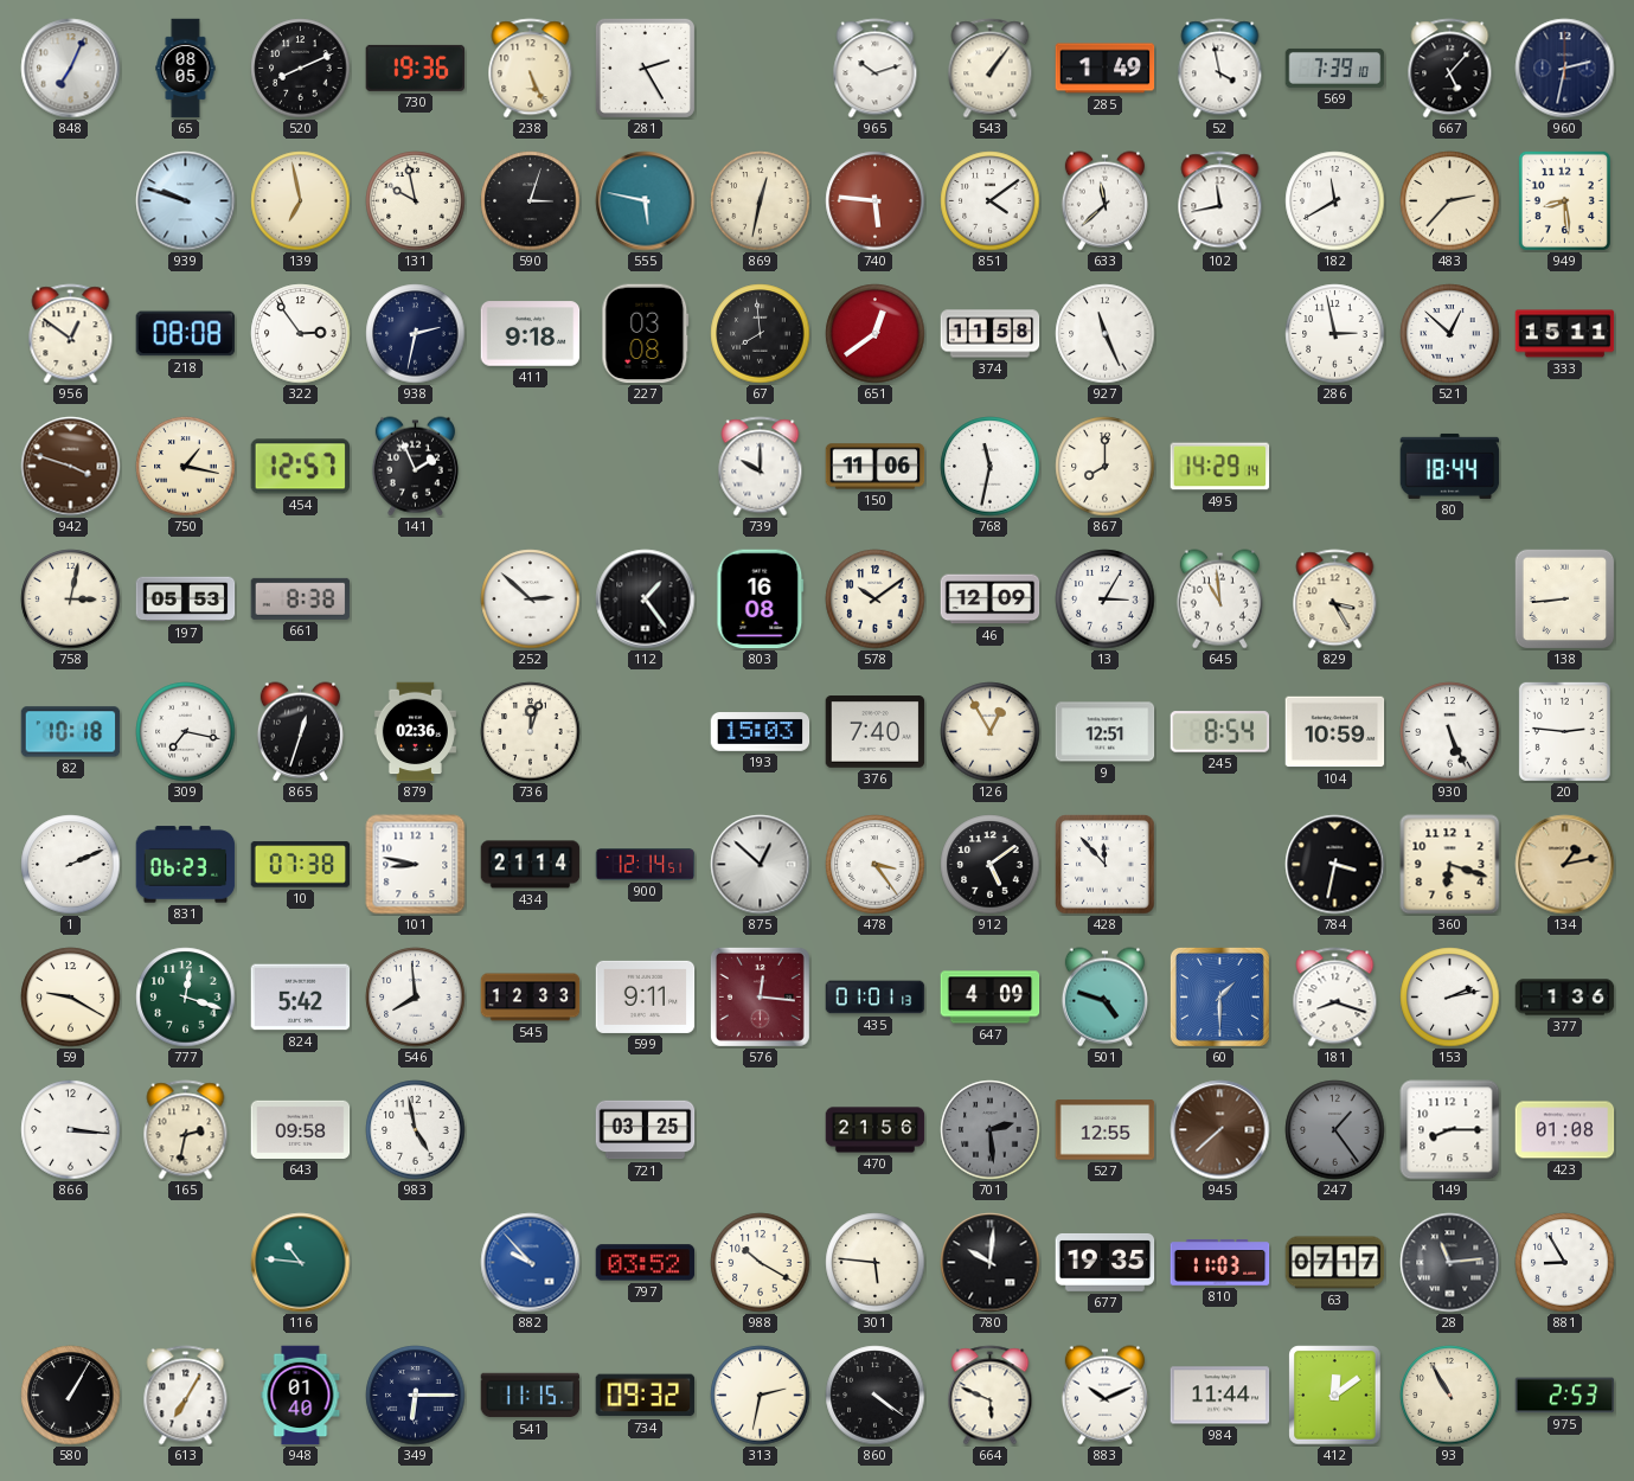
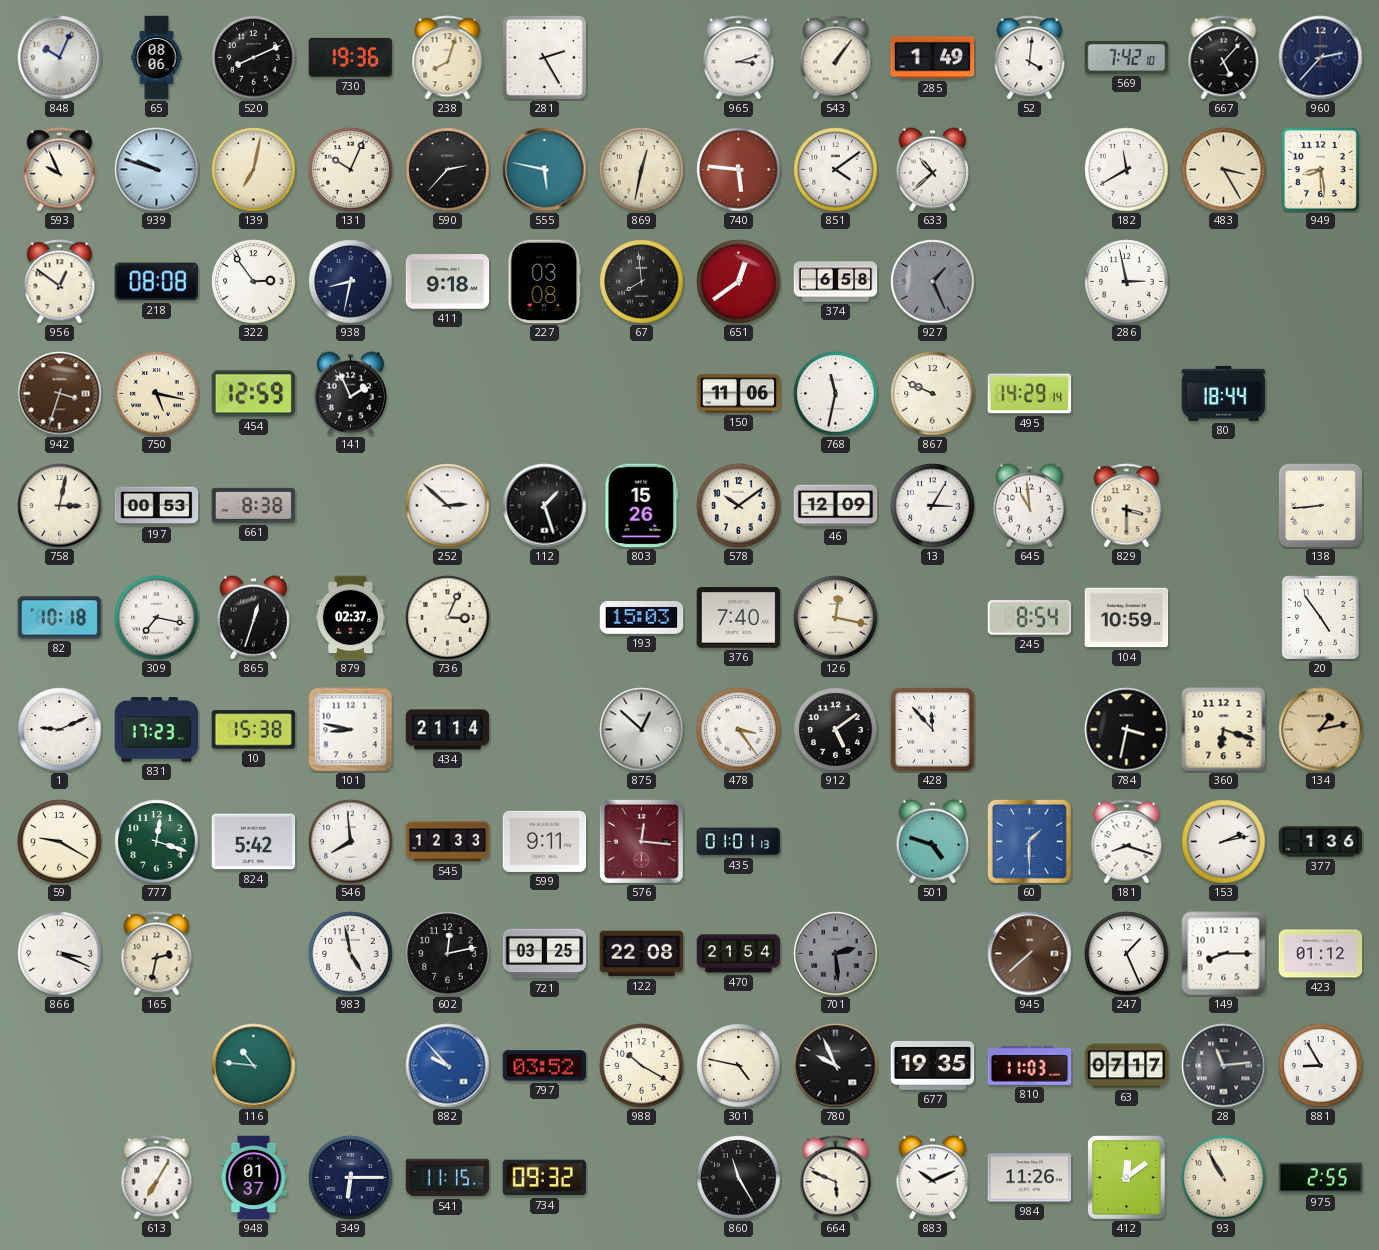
848: 7:04 -> 10:04
65: 08:05 -> 08:06
238: 5:26 -> 8:03
965: 10:12 -> 3:12
52: 3:58 -> 4:01
569: 7:39 -> 7:42
960: 2:32 -> 2:37
593: none -> 9:56
139: 6:58 -> 7:02
131: 9:58 -> 10:04
590: 3:03 -> 2:37
633: 11:38 -> 10:38
102: 11:43 -> none
483: 2:37 -> 3:25
938: 2:32 -> 8:32
374: 11:58 -> 6:58
927: 11:26 -> 1:26
927 dial: white -> grey
521: 12:52 -> none
333: 15:11 -> none
942: 3:48 -> 3:33
750: 1:17 -> 5:17
454: 12:57 -> 12:59
739: 10:00 -> none
867: 8:00 -> 9:49
197: 05:53 -> 00:53
112: 1:24 -> 1:27
803: 16:08 -> 15:26
829: 3:25 -> 3:30
879: 02:36 -> 02:37
736: 12:03 -> 3:04
126: 12:55 -> 12:17
9: 12:51 -> none
930: 5:26 -> none
20: 2:46 -> 4:54
1: 2:11 -> 9:11
831: 06:23 -> 17:23
10: 07:38 -> 15:38
900: 12:14 -> none
647: 4:09 -> none
866: 3:16 -> 3:19
643: 09:58 -> none
602: none -> 12:13
122: none -> 22:08
470: 21:56 -> 21:54
527: 12:55 -> none
247: 1:24 -> 1:26
247 dial: grey -> white
423: 01:08 -> 01:12
301: 5:46 -> 4:47
780: 10:01 -> 9:56
580: 1:05 -> none
948: 01:40 -> 01:37
313: 2:32 -> none
860: 4:21 -> 11:25
984: 11:44 -> 11:26
975: 2:53 -> 2:55
